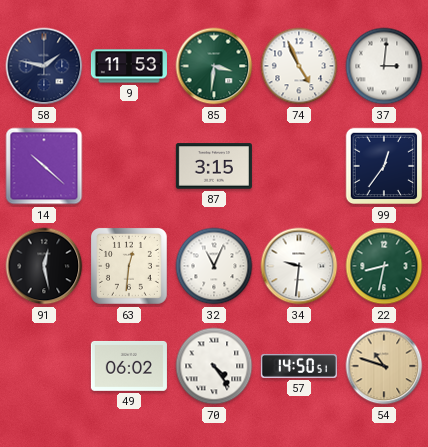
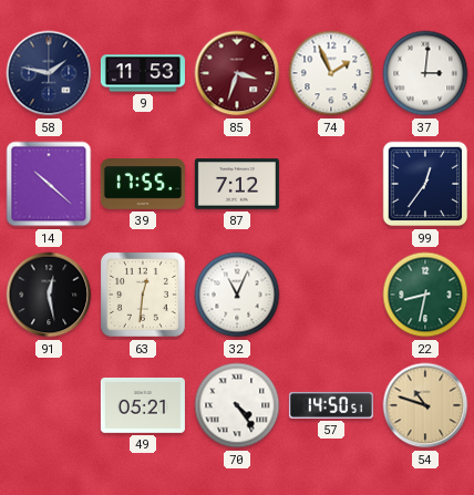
85: 3:31 -> 3:33
85 dial: green -> burgundy
74: 4:56 -> 1:56
39: none -> 17:55
87: 3:15 -> 7:12
34: 9:31 -> none
49: 06:02 -> 05:21
